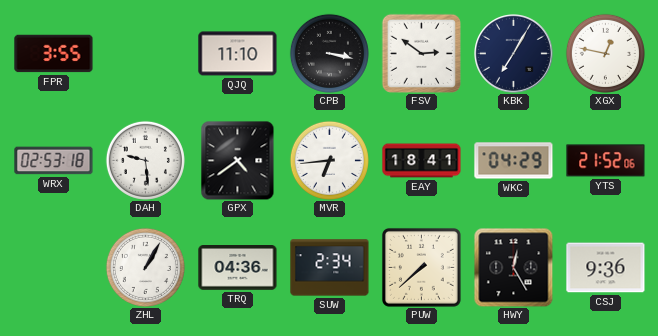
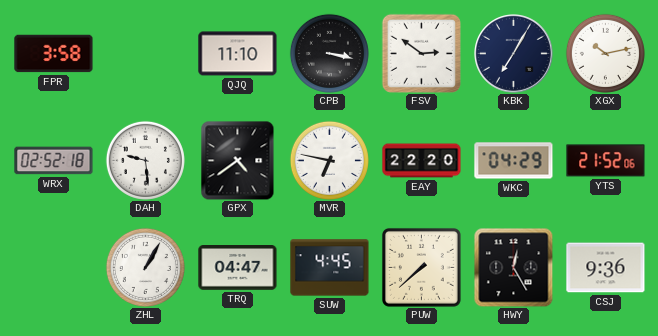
FPR: 3:55 -> 3:58
XGX: 12:47 -> 10:13
WRX: 02:53 -> 02:52
MVR: 6:44 -> 6:47
EAY: 18:41 -> 22:20
TRQ: 04:36 -> 04:47
SUW: 2:34 -> 4:45
